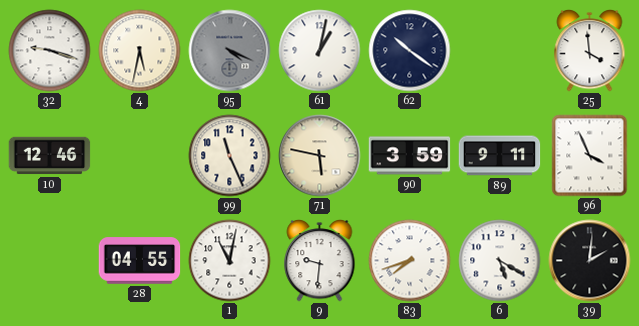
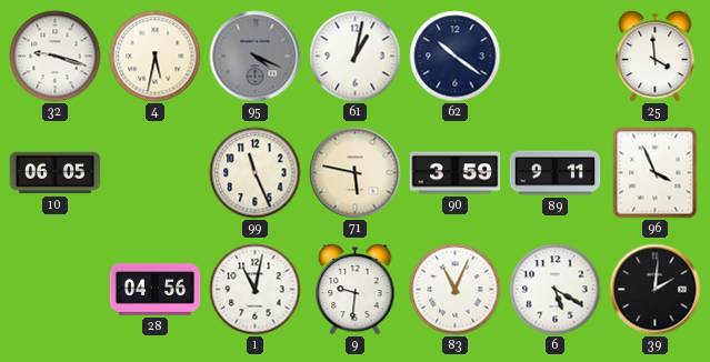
10: 12:46 -> 06:05
28: 04:55 -> 04:56
83: 7:42 -> 11:04
